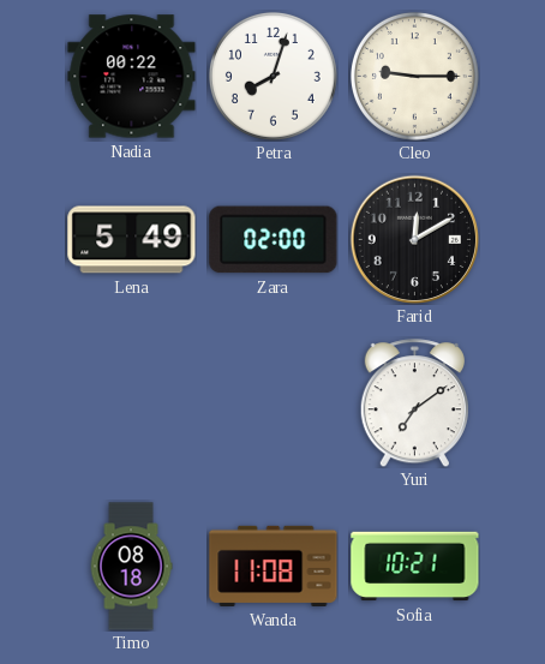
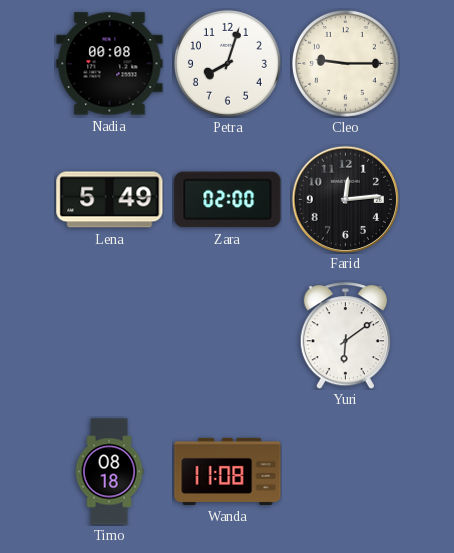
Nadia: 00:22 -> 00:08
Farid: 12:10 -> 12:14
Yuri: 7:09 -> 6:09
Sofia: 10:21 -> none
